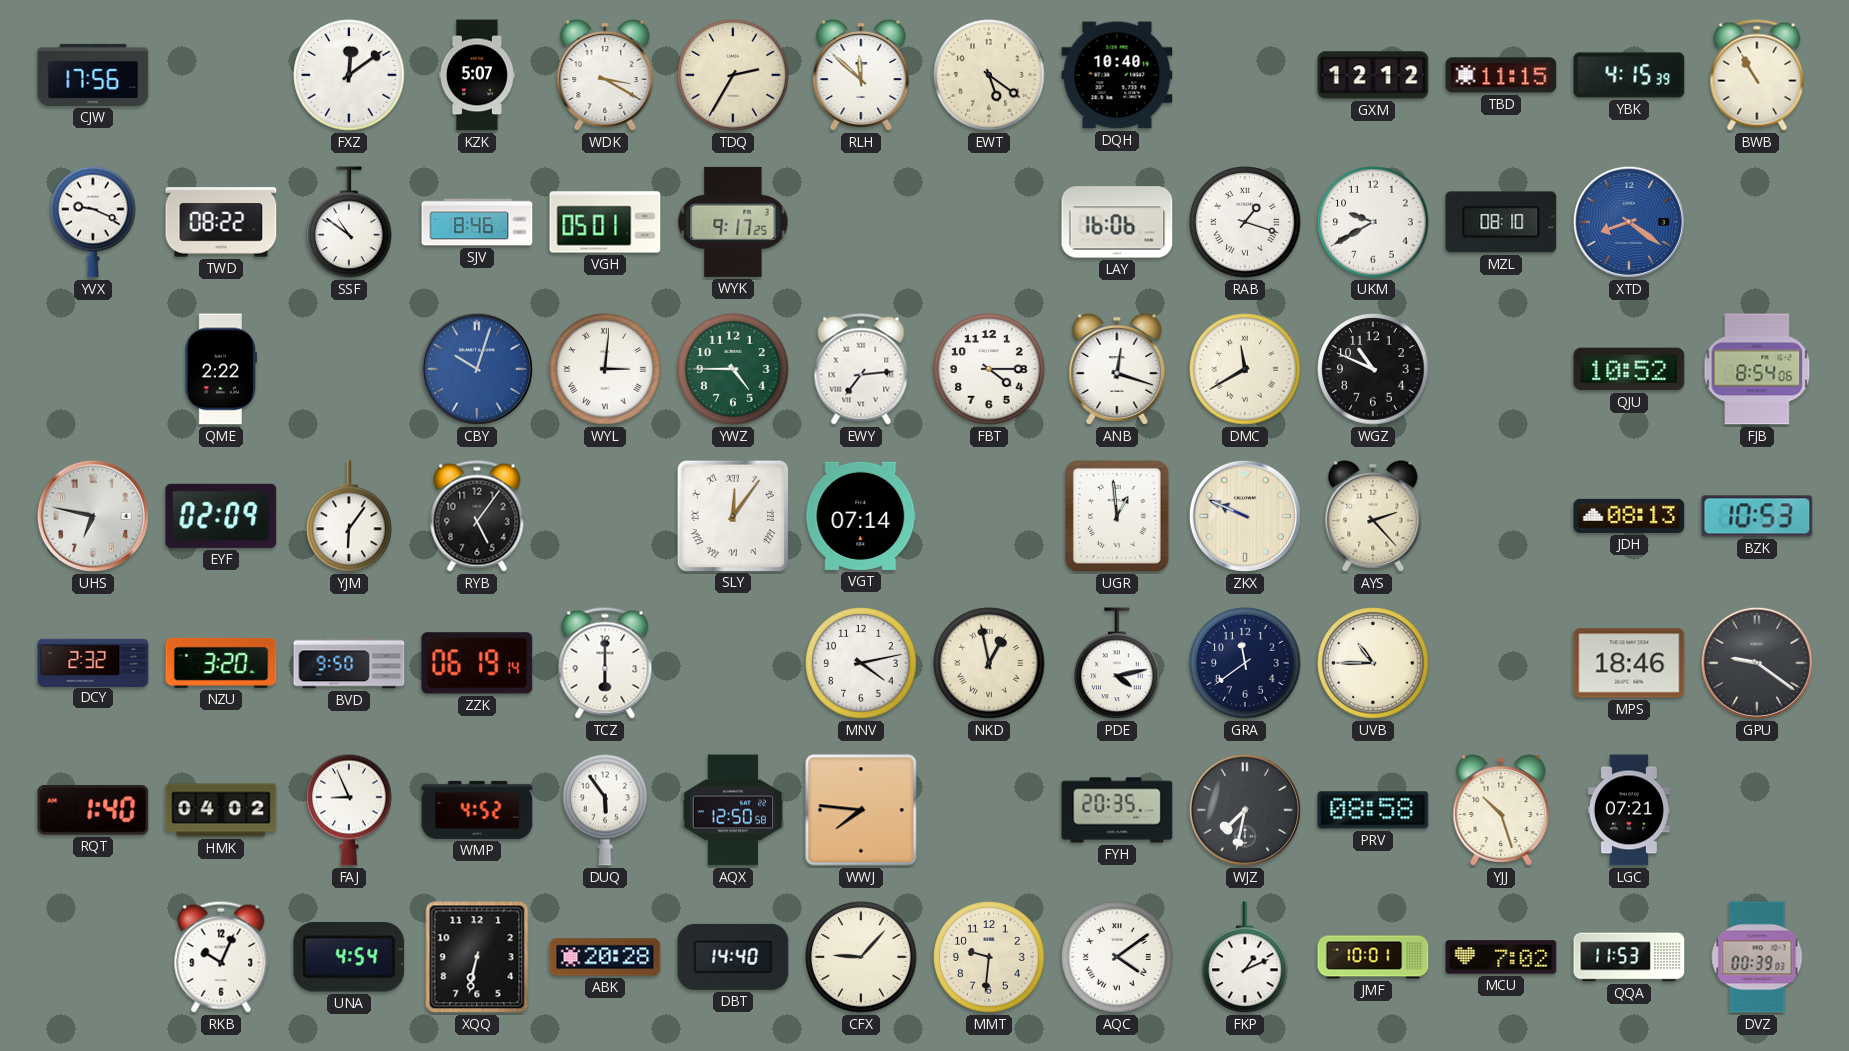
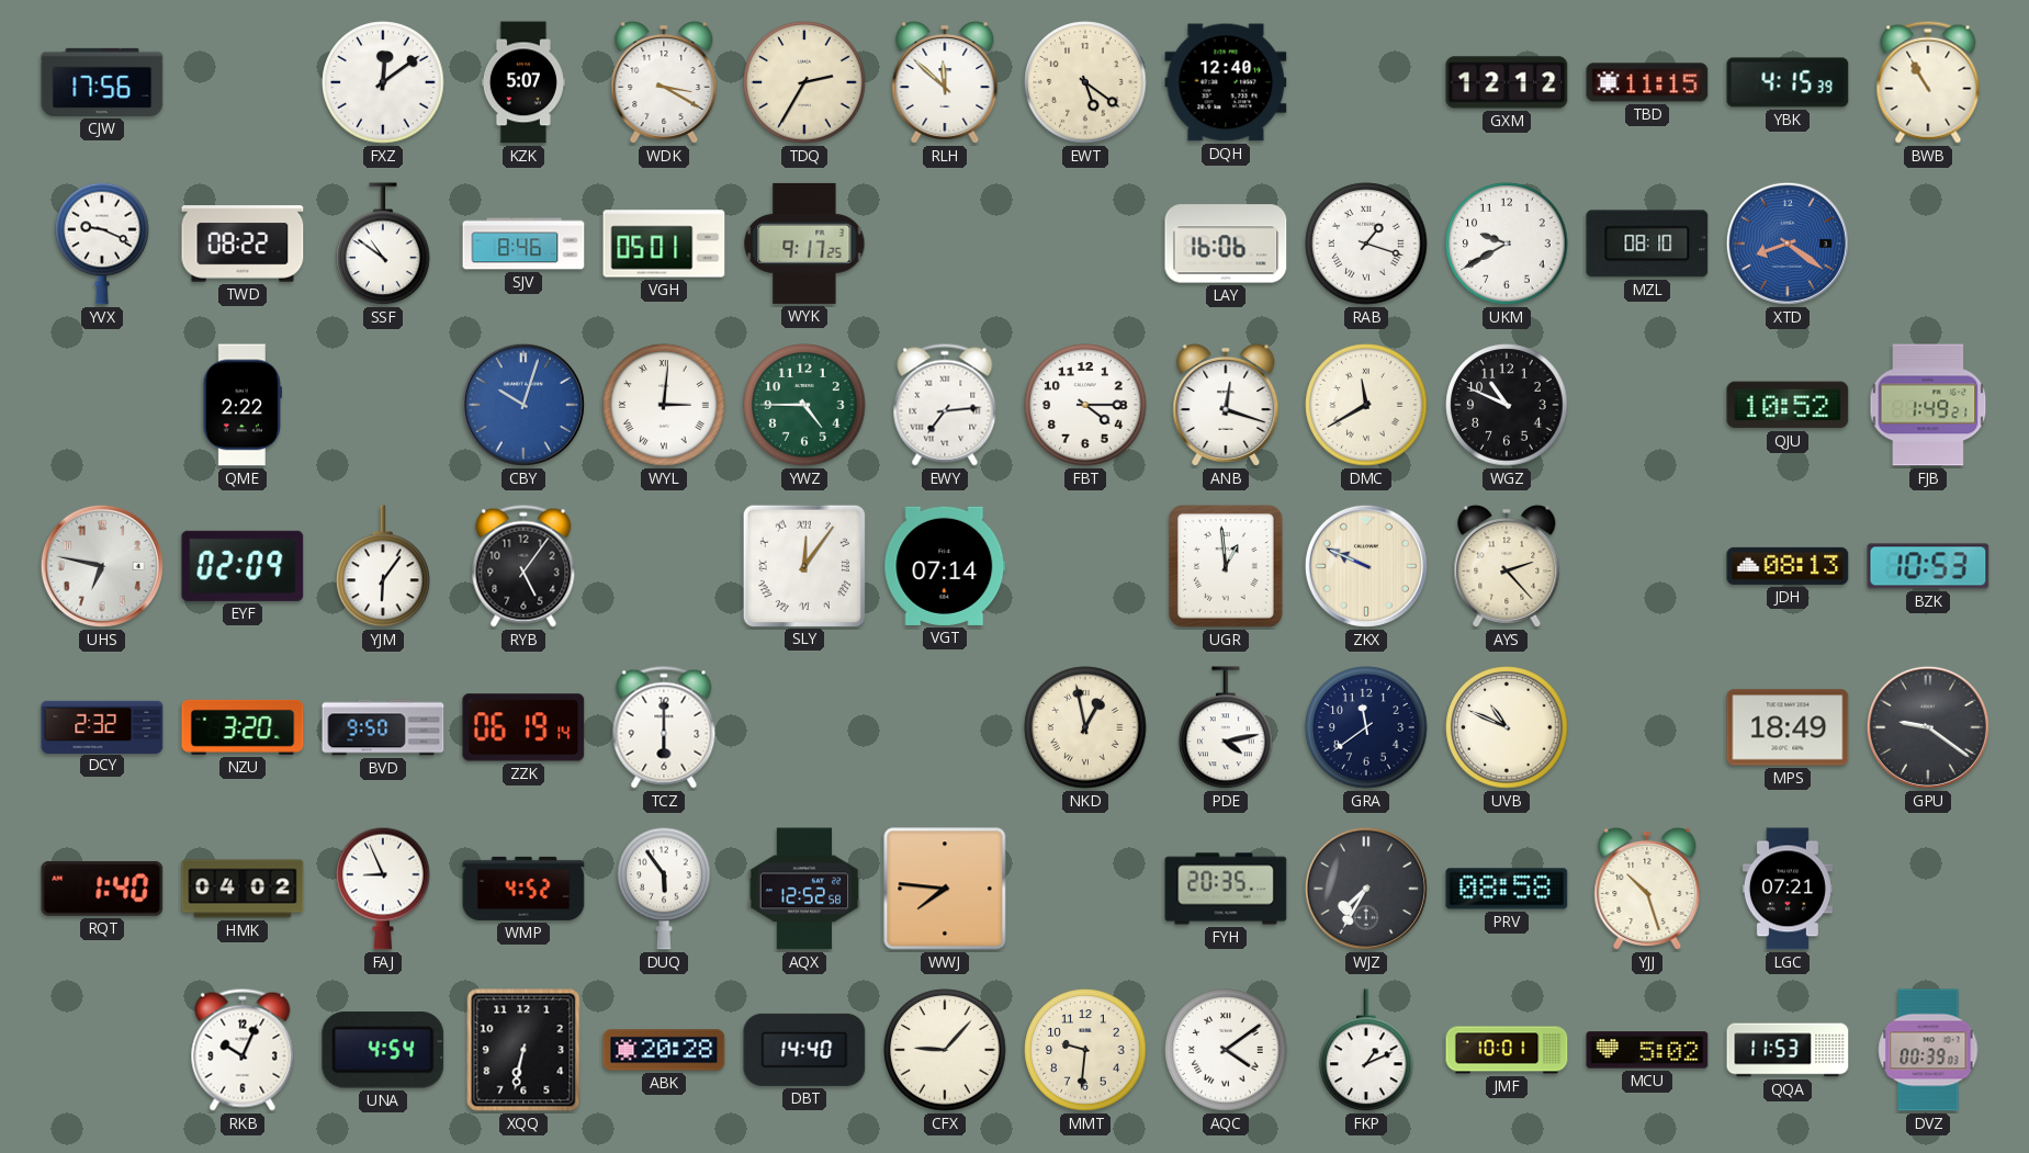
DQH: 10:40 -> 12:40
FJB: 8:54 -> 1:49
MNV: 4:13 -> none
UVB: 10:45 -> 10:49
MPS: 18:46 -> 18:49
AQX: 12:50 -> 12:52
WJZ: 7:32 -> 7:35
MCU: 7:02 -> 5:02
